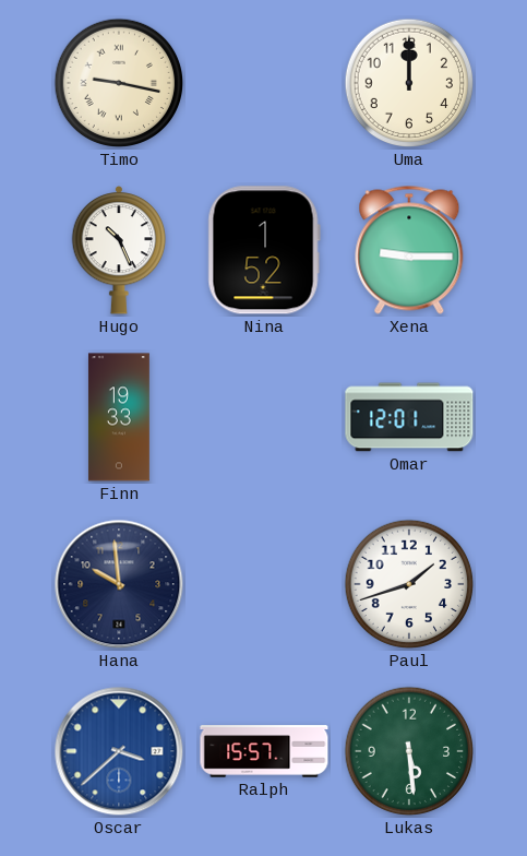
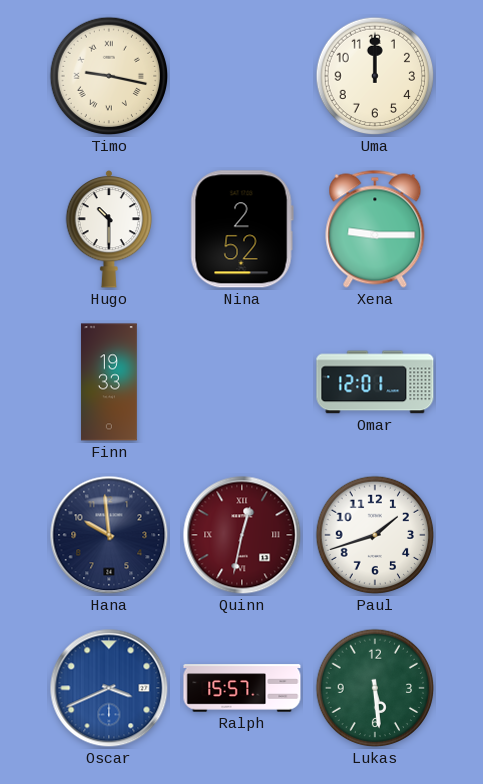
Hugo: 10:26 -> 10:30
Nina: 1:52 -> 2:52
Quinn: none -> 12:32
Oscar: 3:38 -> 3:41
